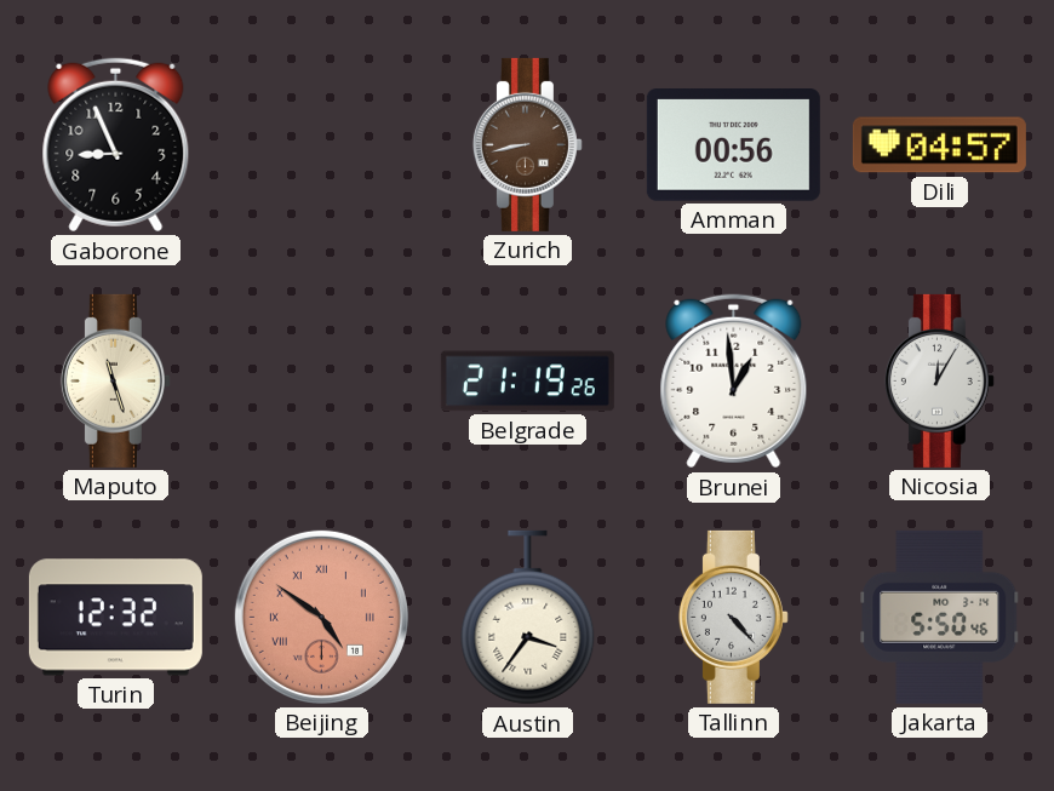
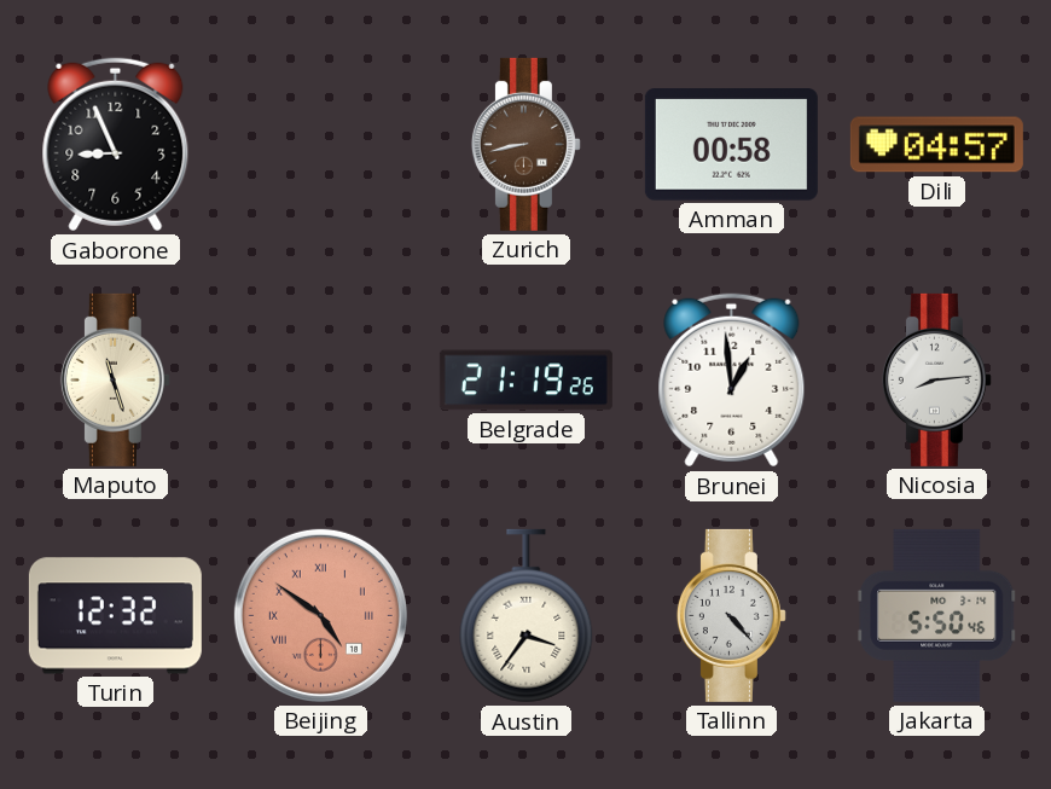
Amman: 00:56 -> 00:58
Nicosia: 12:05 -> 8:14
